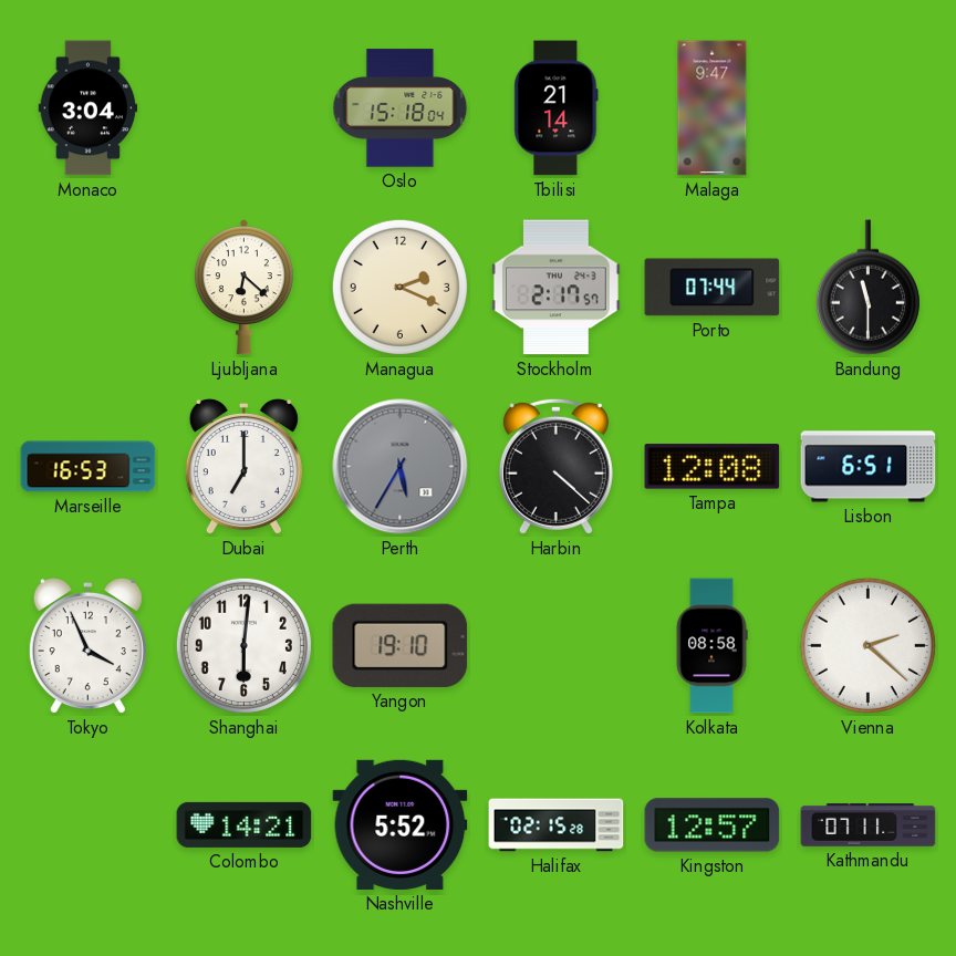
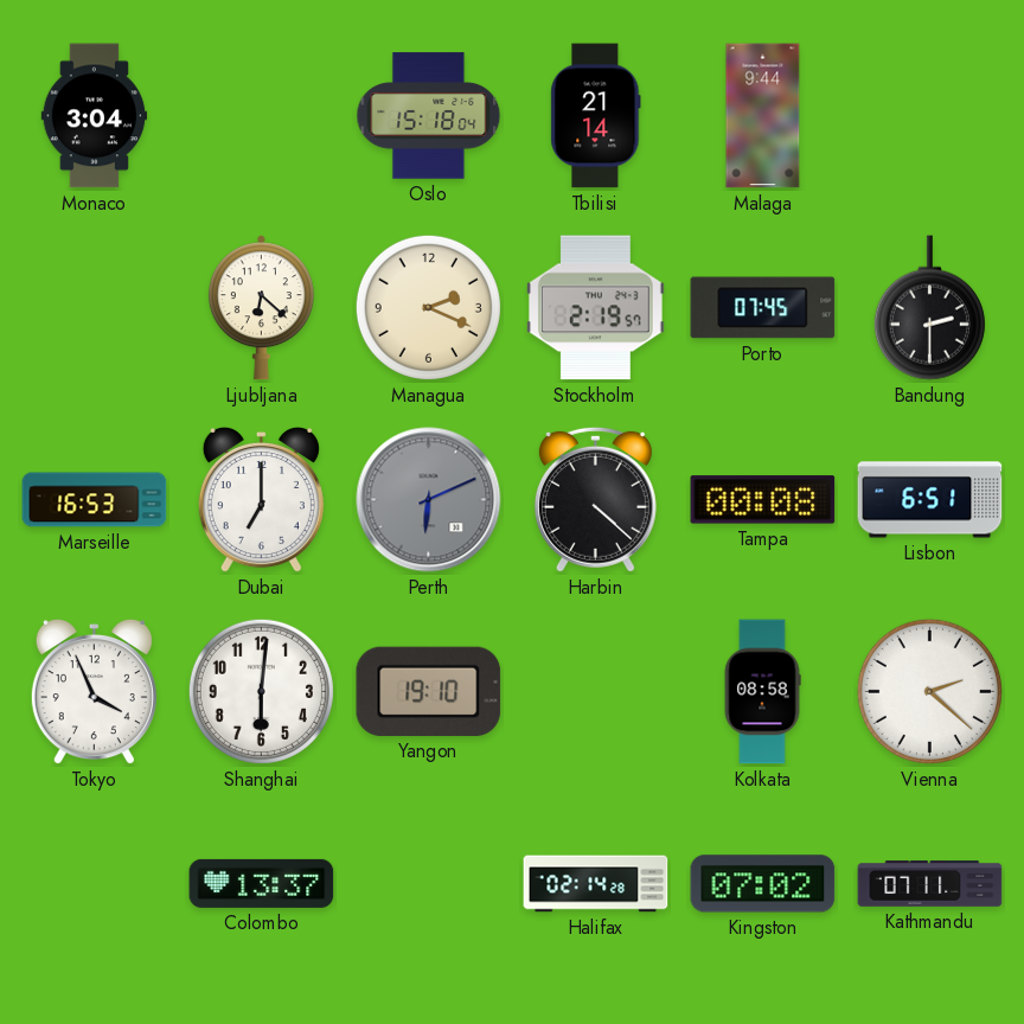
Malaga: 9:47 -> 9:44
Stockholm: 2:17 -> 2:19
Porto: 07:44 -> 07:45
Bandung: 11:30 -> 2:30
Perth: 5:35 -> 6:11
Tampa: 12:08 -> 00:08
Colombo: 14:21 -> 13:37
Nashville: 5:52 -> none
Halifax: 02:15 -> 02:14
Kingston: 12:57 -> 07:02
